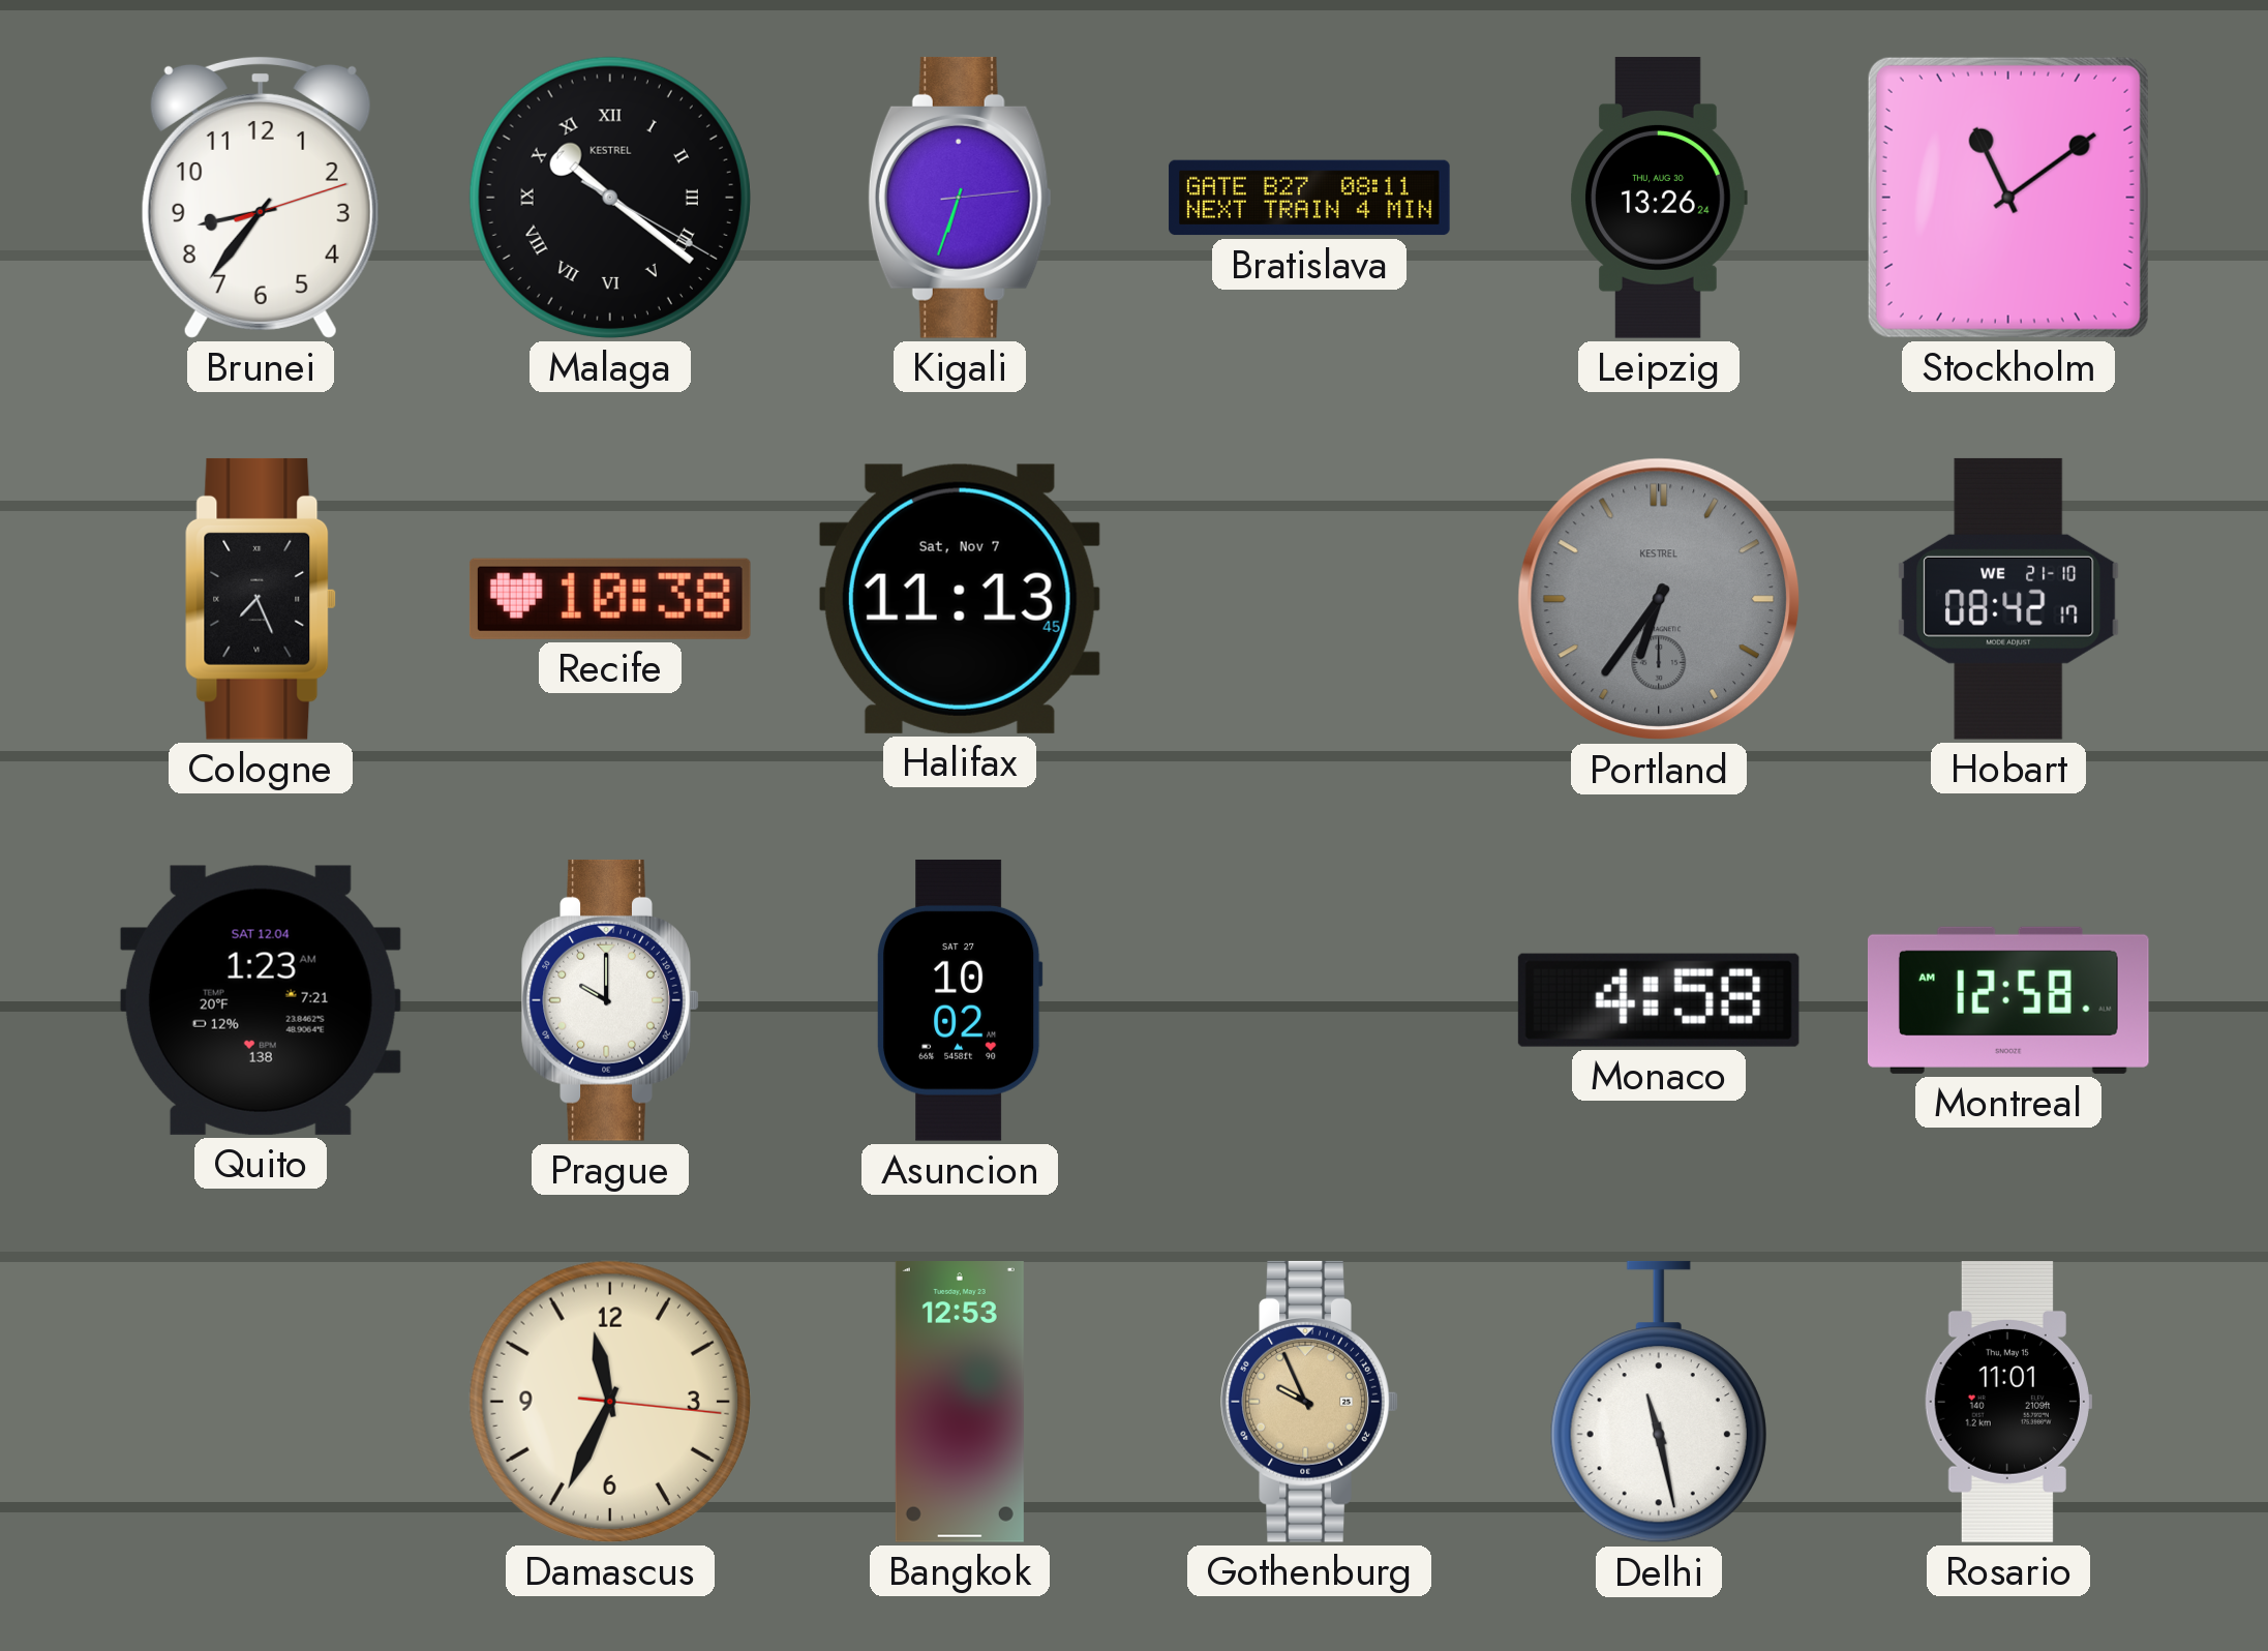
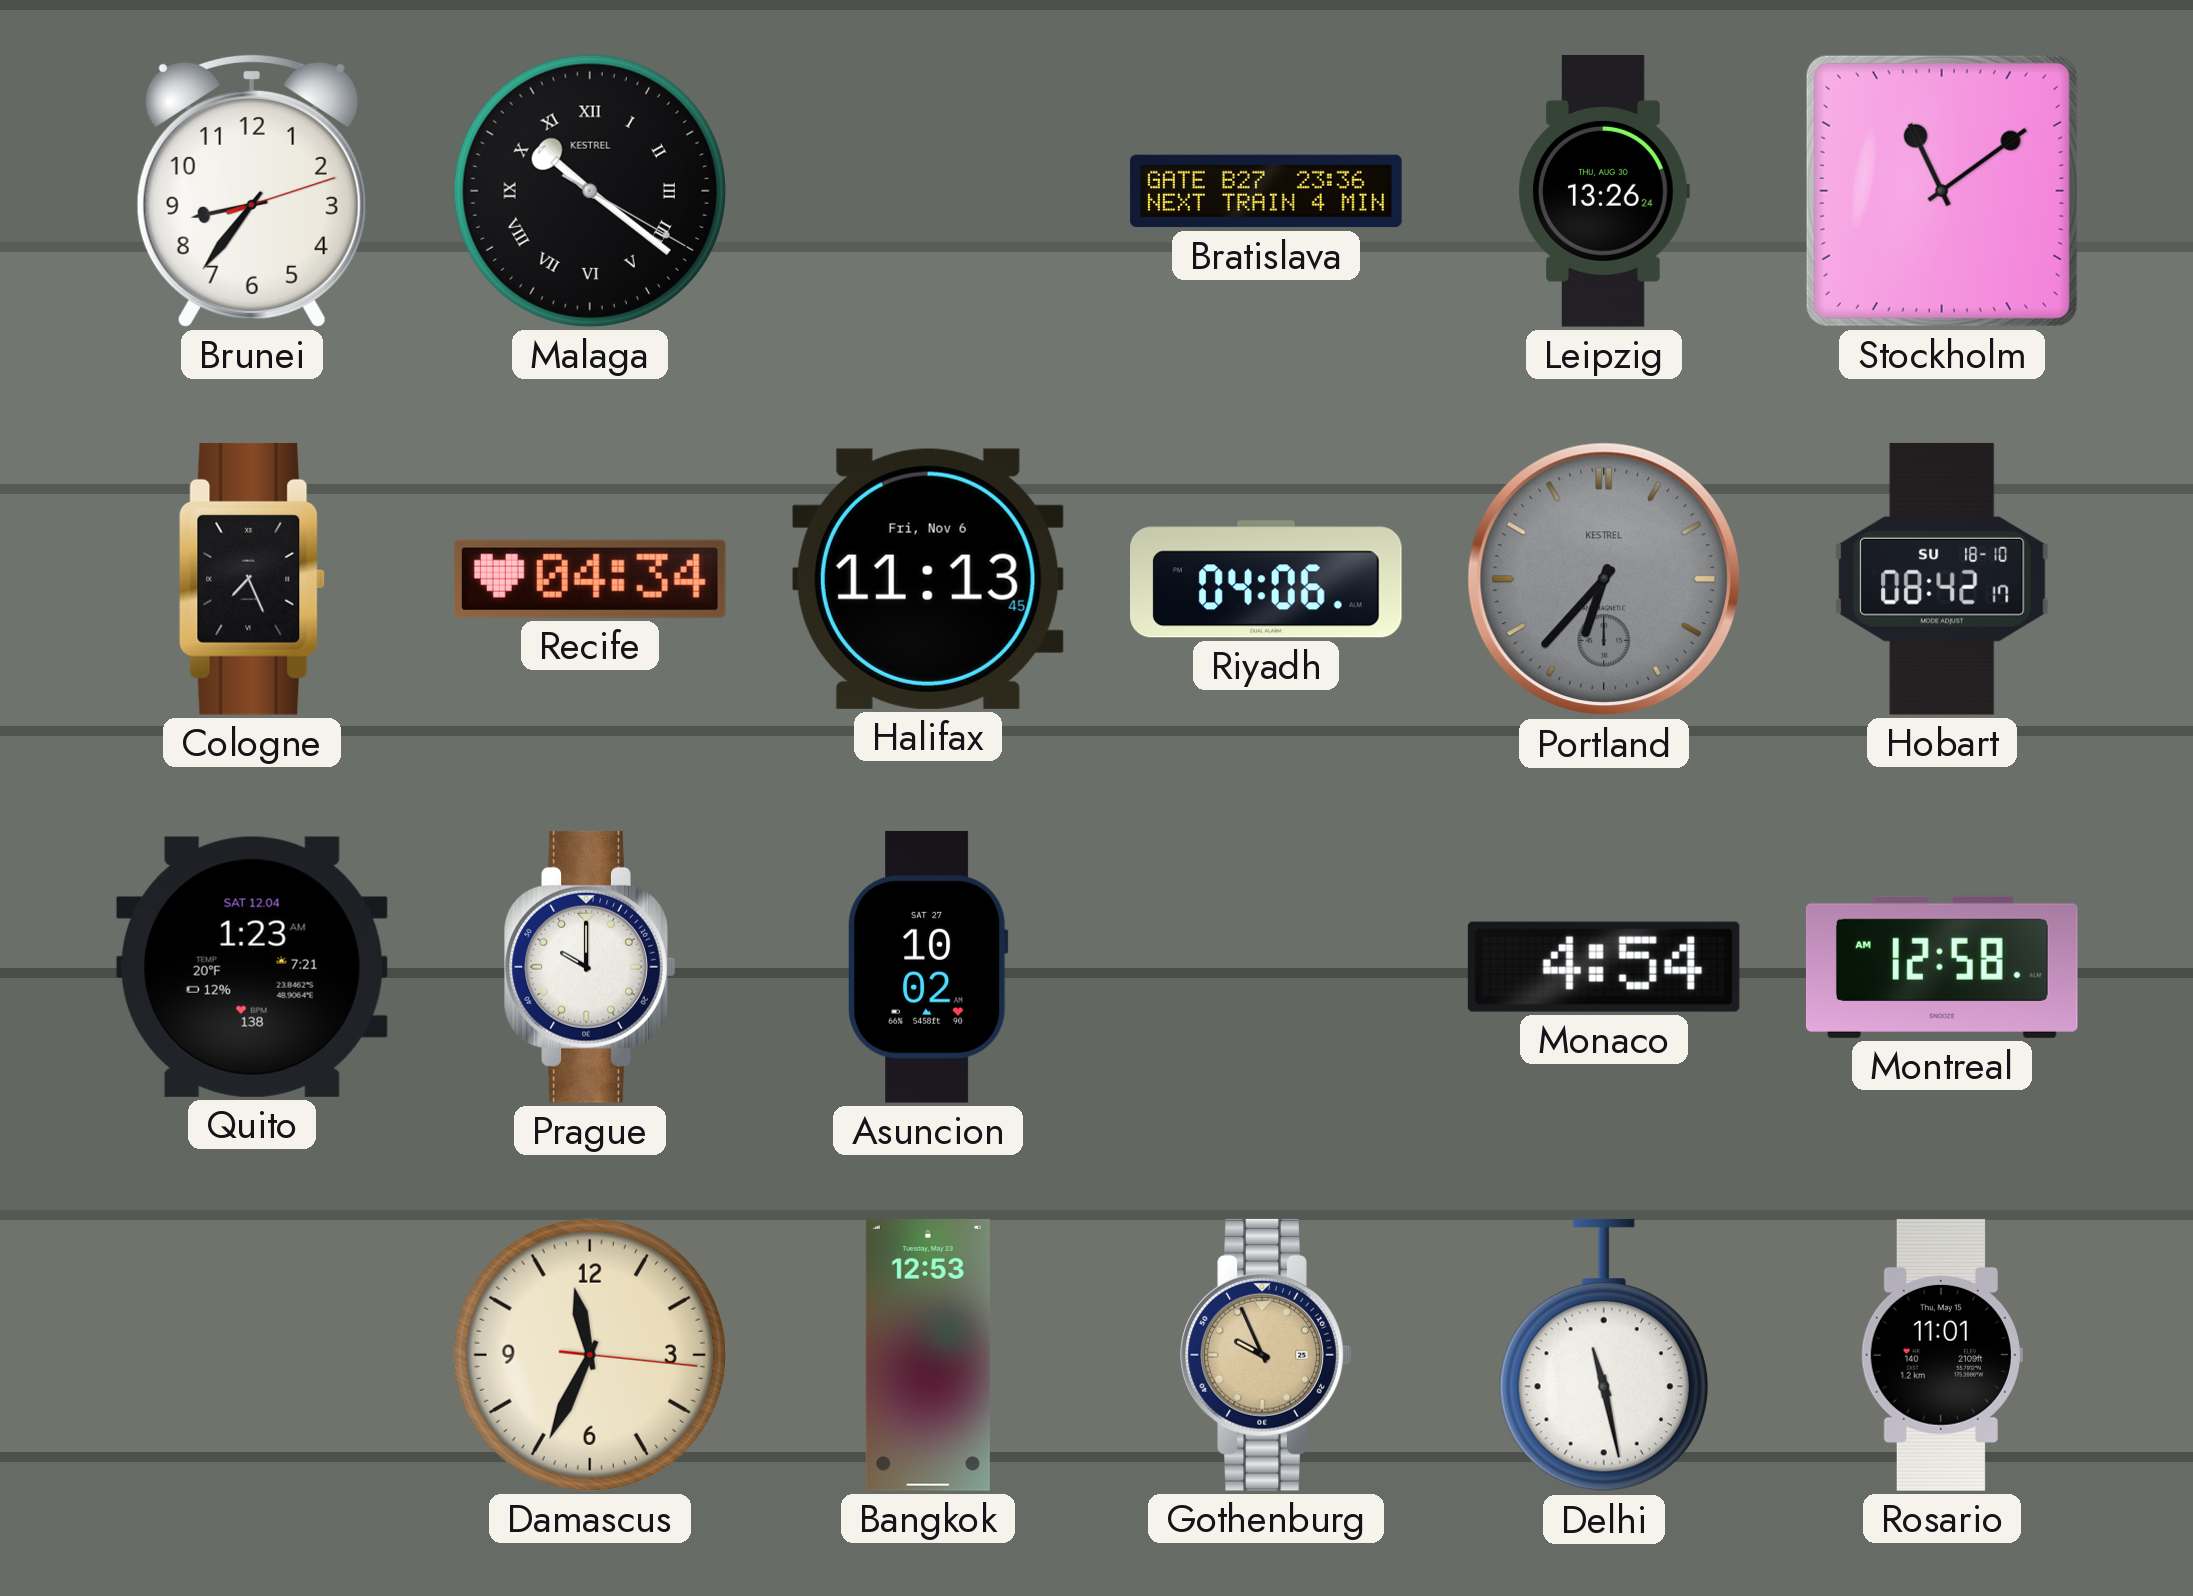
Kigali: 6:33 -> none
Bratislava: 08:11 -> 23:36
Recife: 10:38 -> 04:34
Halifax date: Sat, Nov 7 -> Fri, Nov 6
Riyadh: none -> 04:06
Portland: 6:36 -> 6:37
Hobart date: WE 21-10 -> SU 18-10
Monaco: 4:58 -> 4:54
